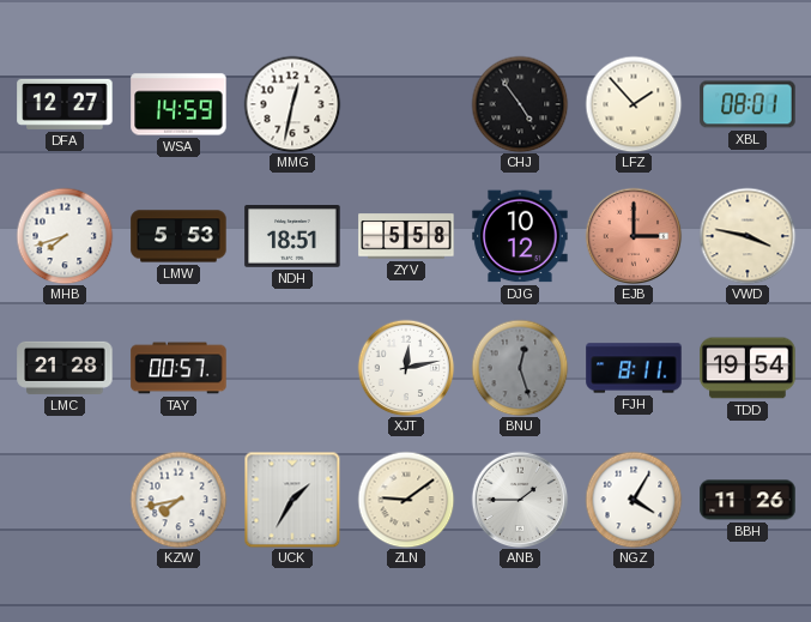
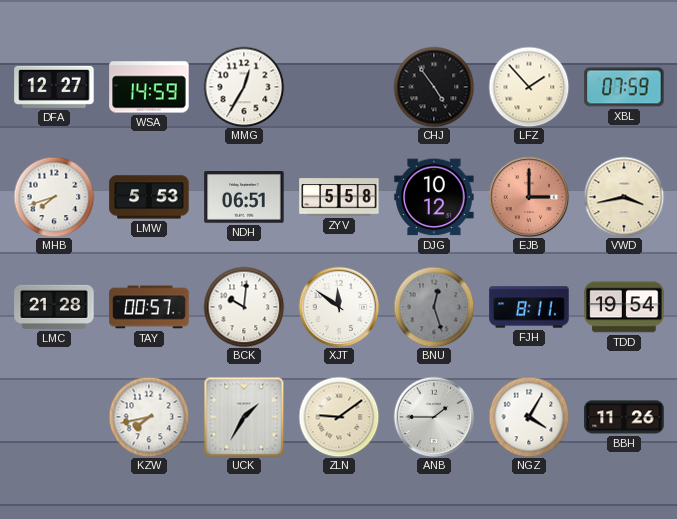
MMG: 12:32 -> 12:35
XBL: 08:01 -> 07:59
NDH: 18:51 -> 06:51
VWD: 3:47 -> 3:43
BCK: none -> 10:01
XJT: 12:13 -> 11:51
